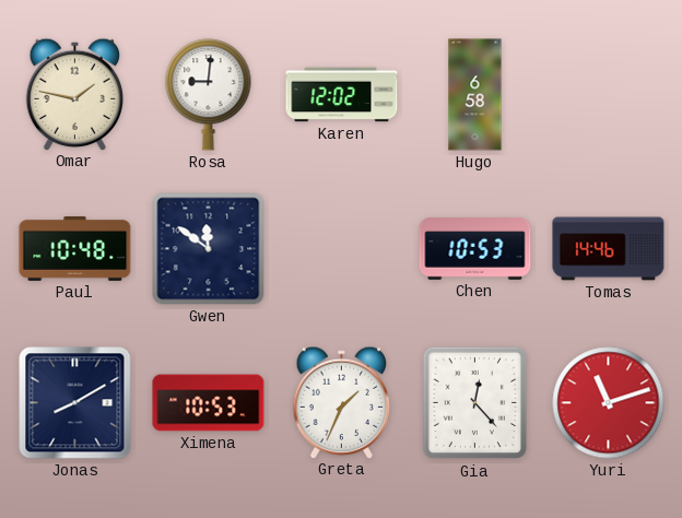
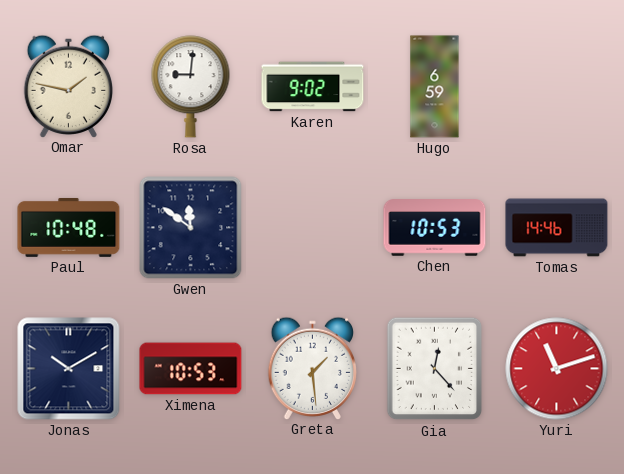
Karen: 12:02 -> 9:02
Hugo: 6:58 -> 6:59
Jonas: 8:10 -> 10:10
Greta: 1:34 -> 1:29
